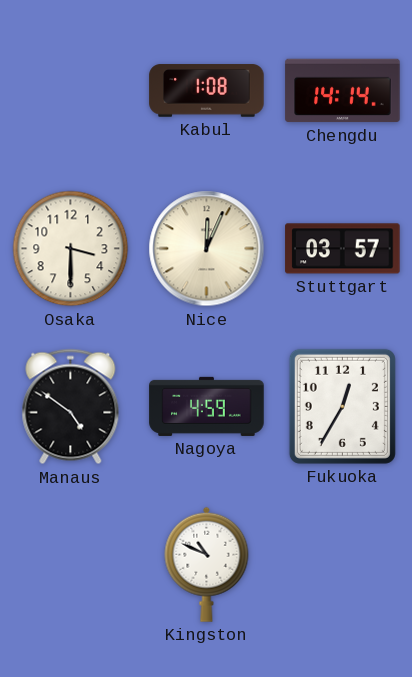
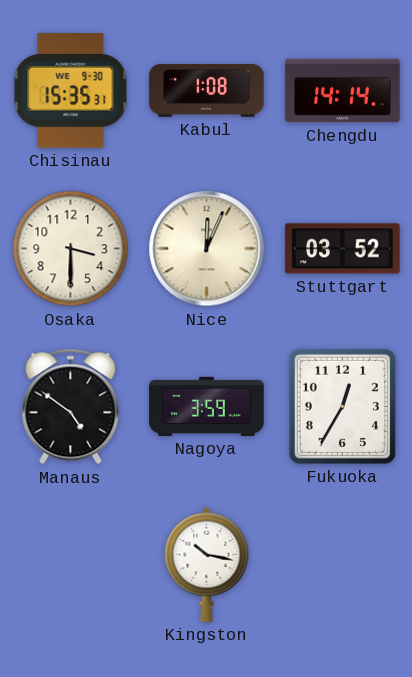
Chisinau: none -> 15:35
Stuttgart: 03:57 -> 03:52
Nagoya: 4:59 -> 3:59
Kingston: 10:49 -> 10:17
